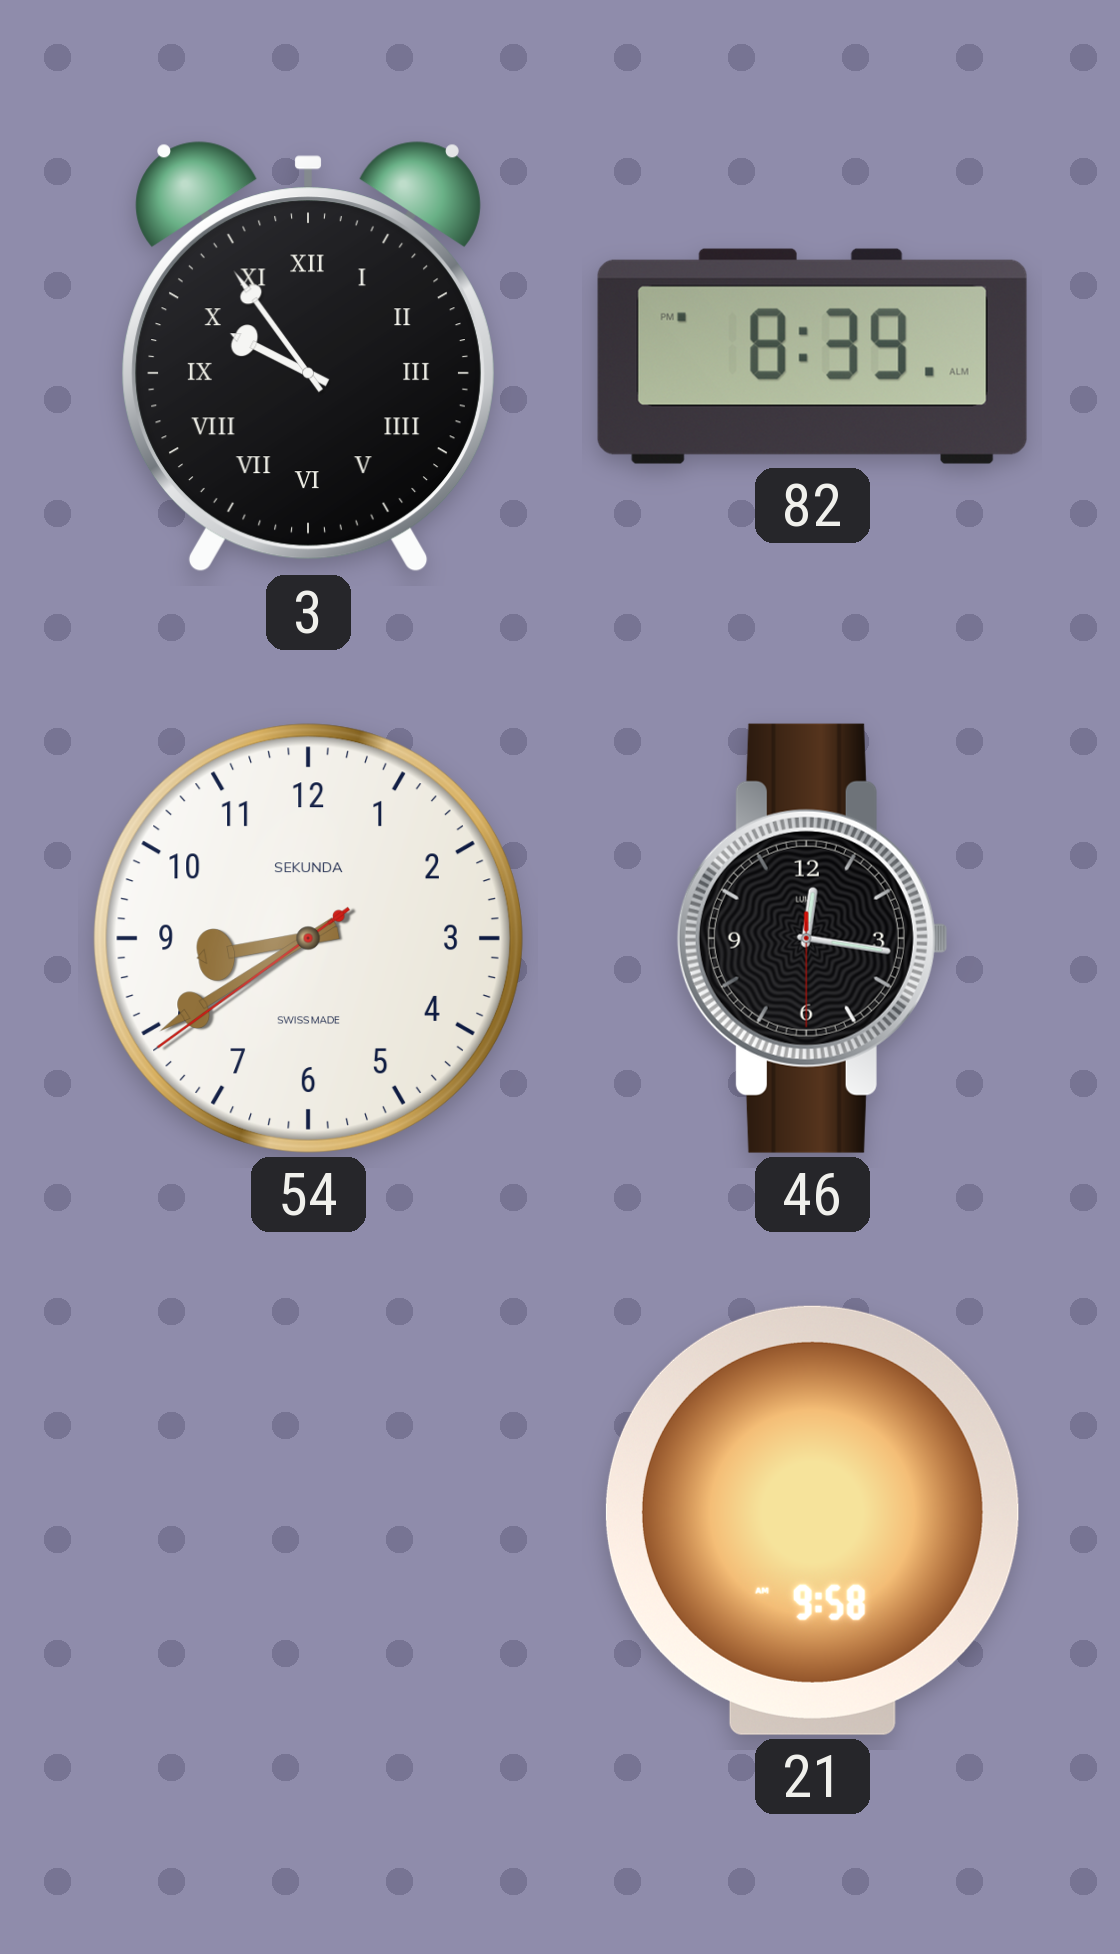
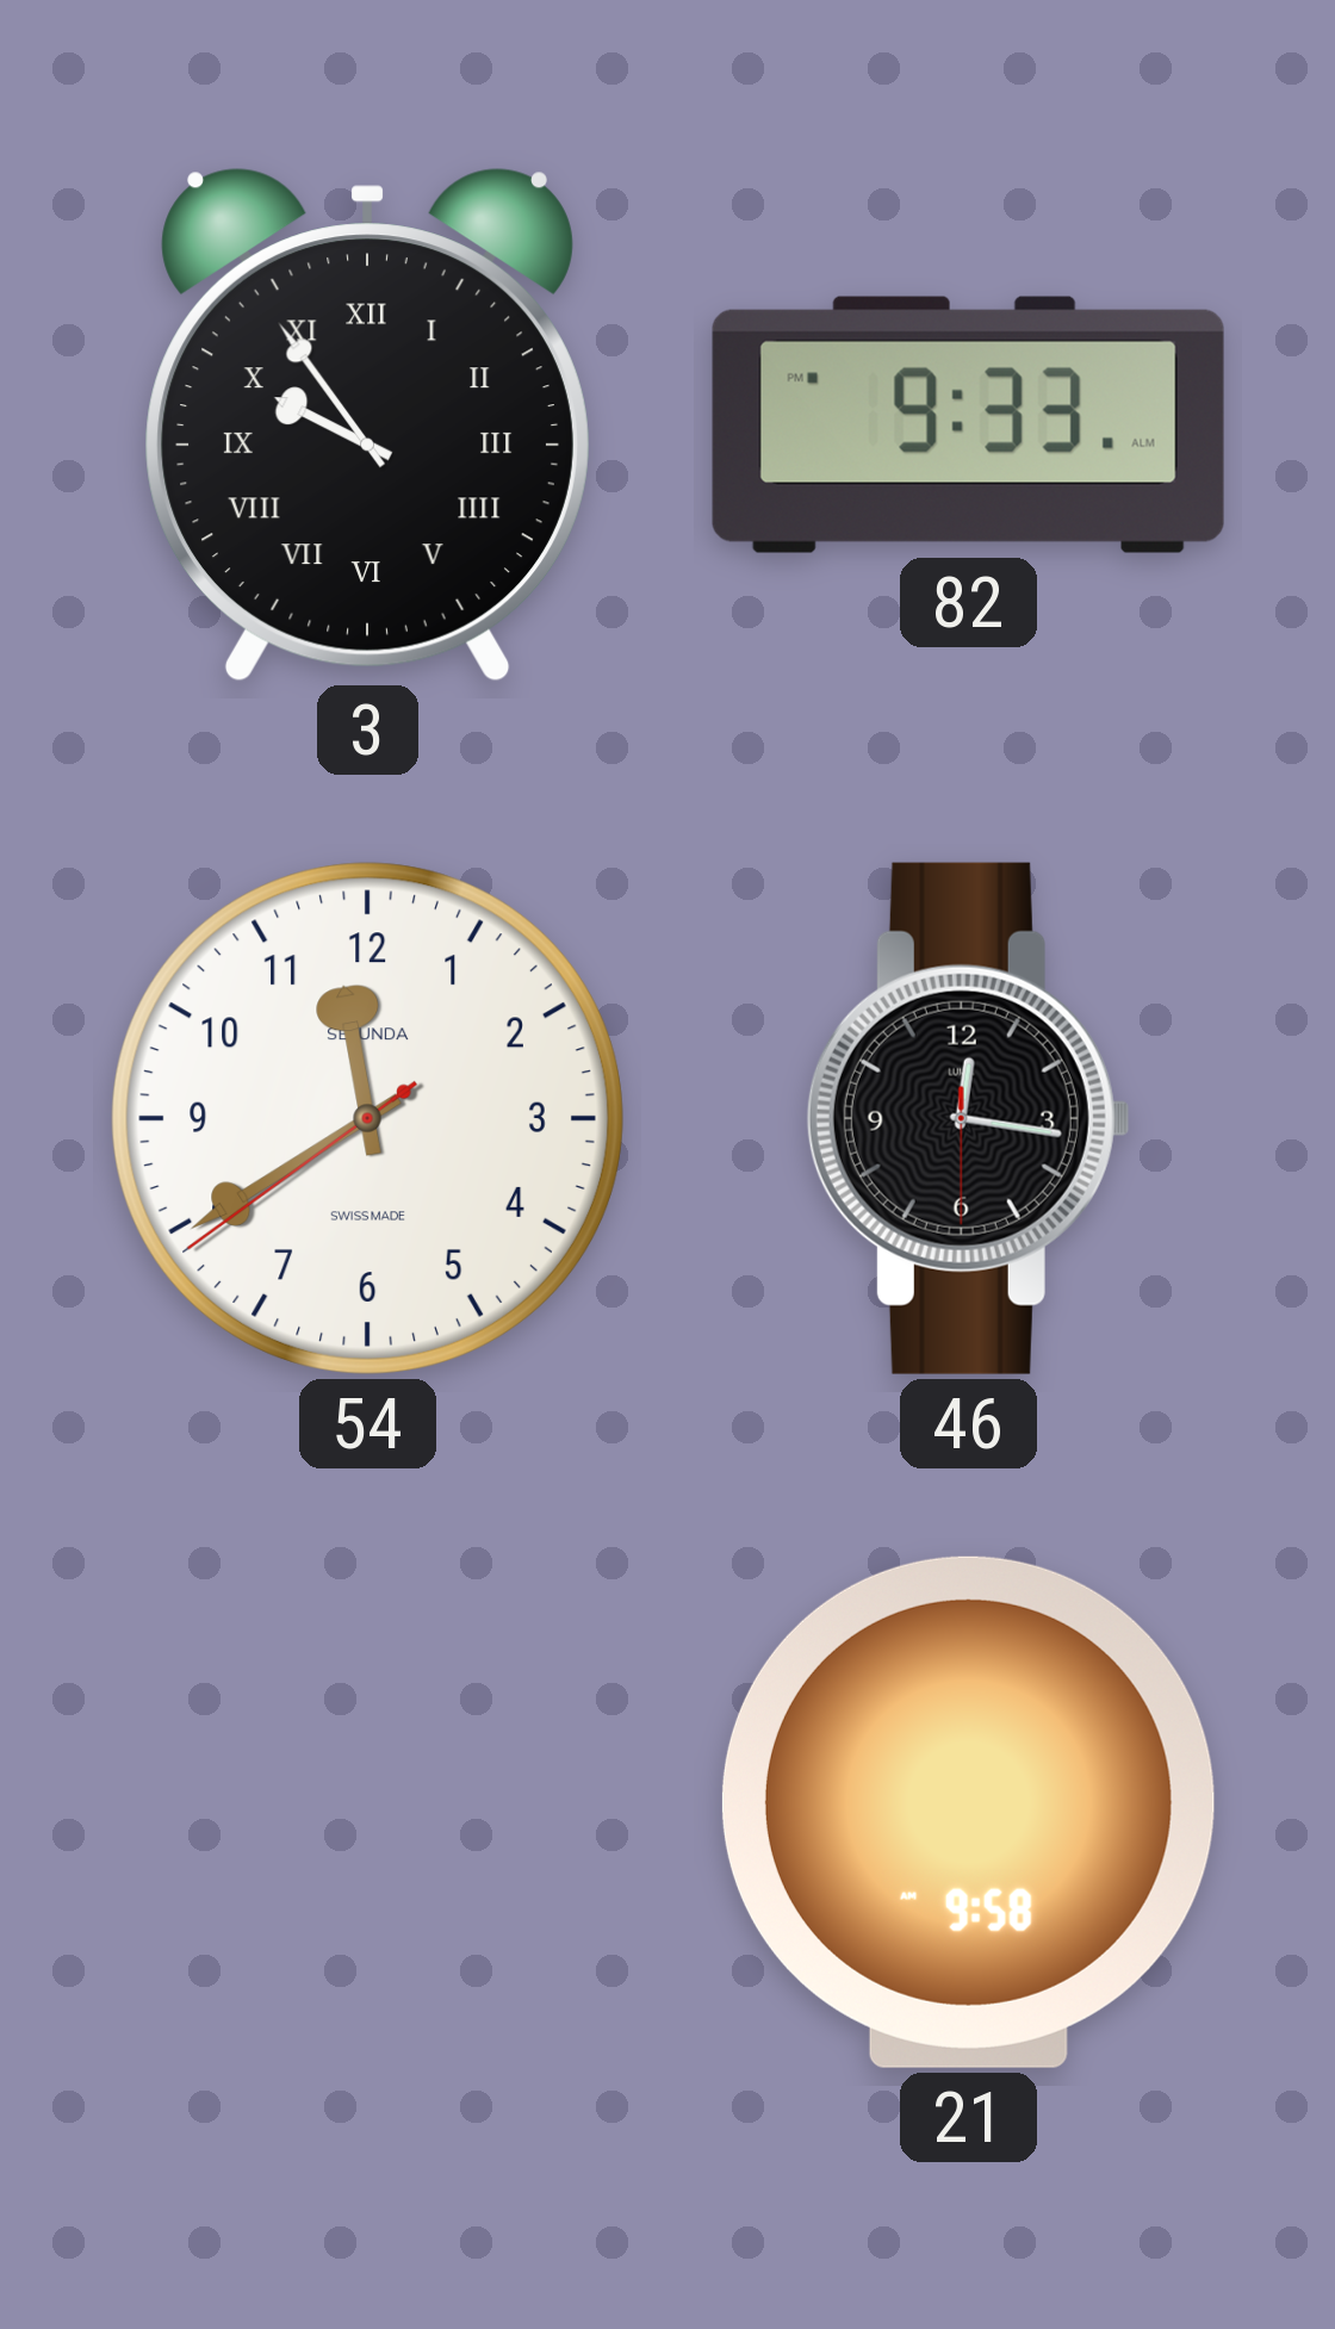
82: 8:39 -> 9:33
54: 8:39 -> 11:39
